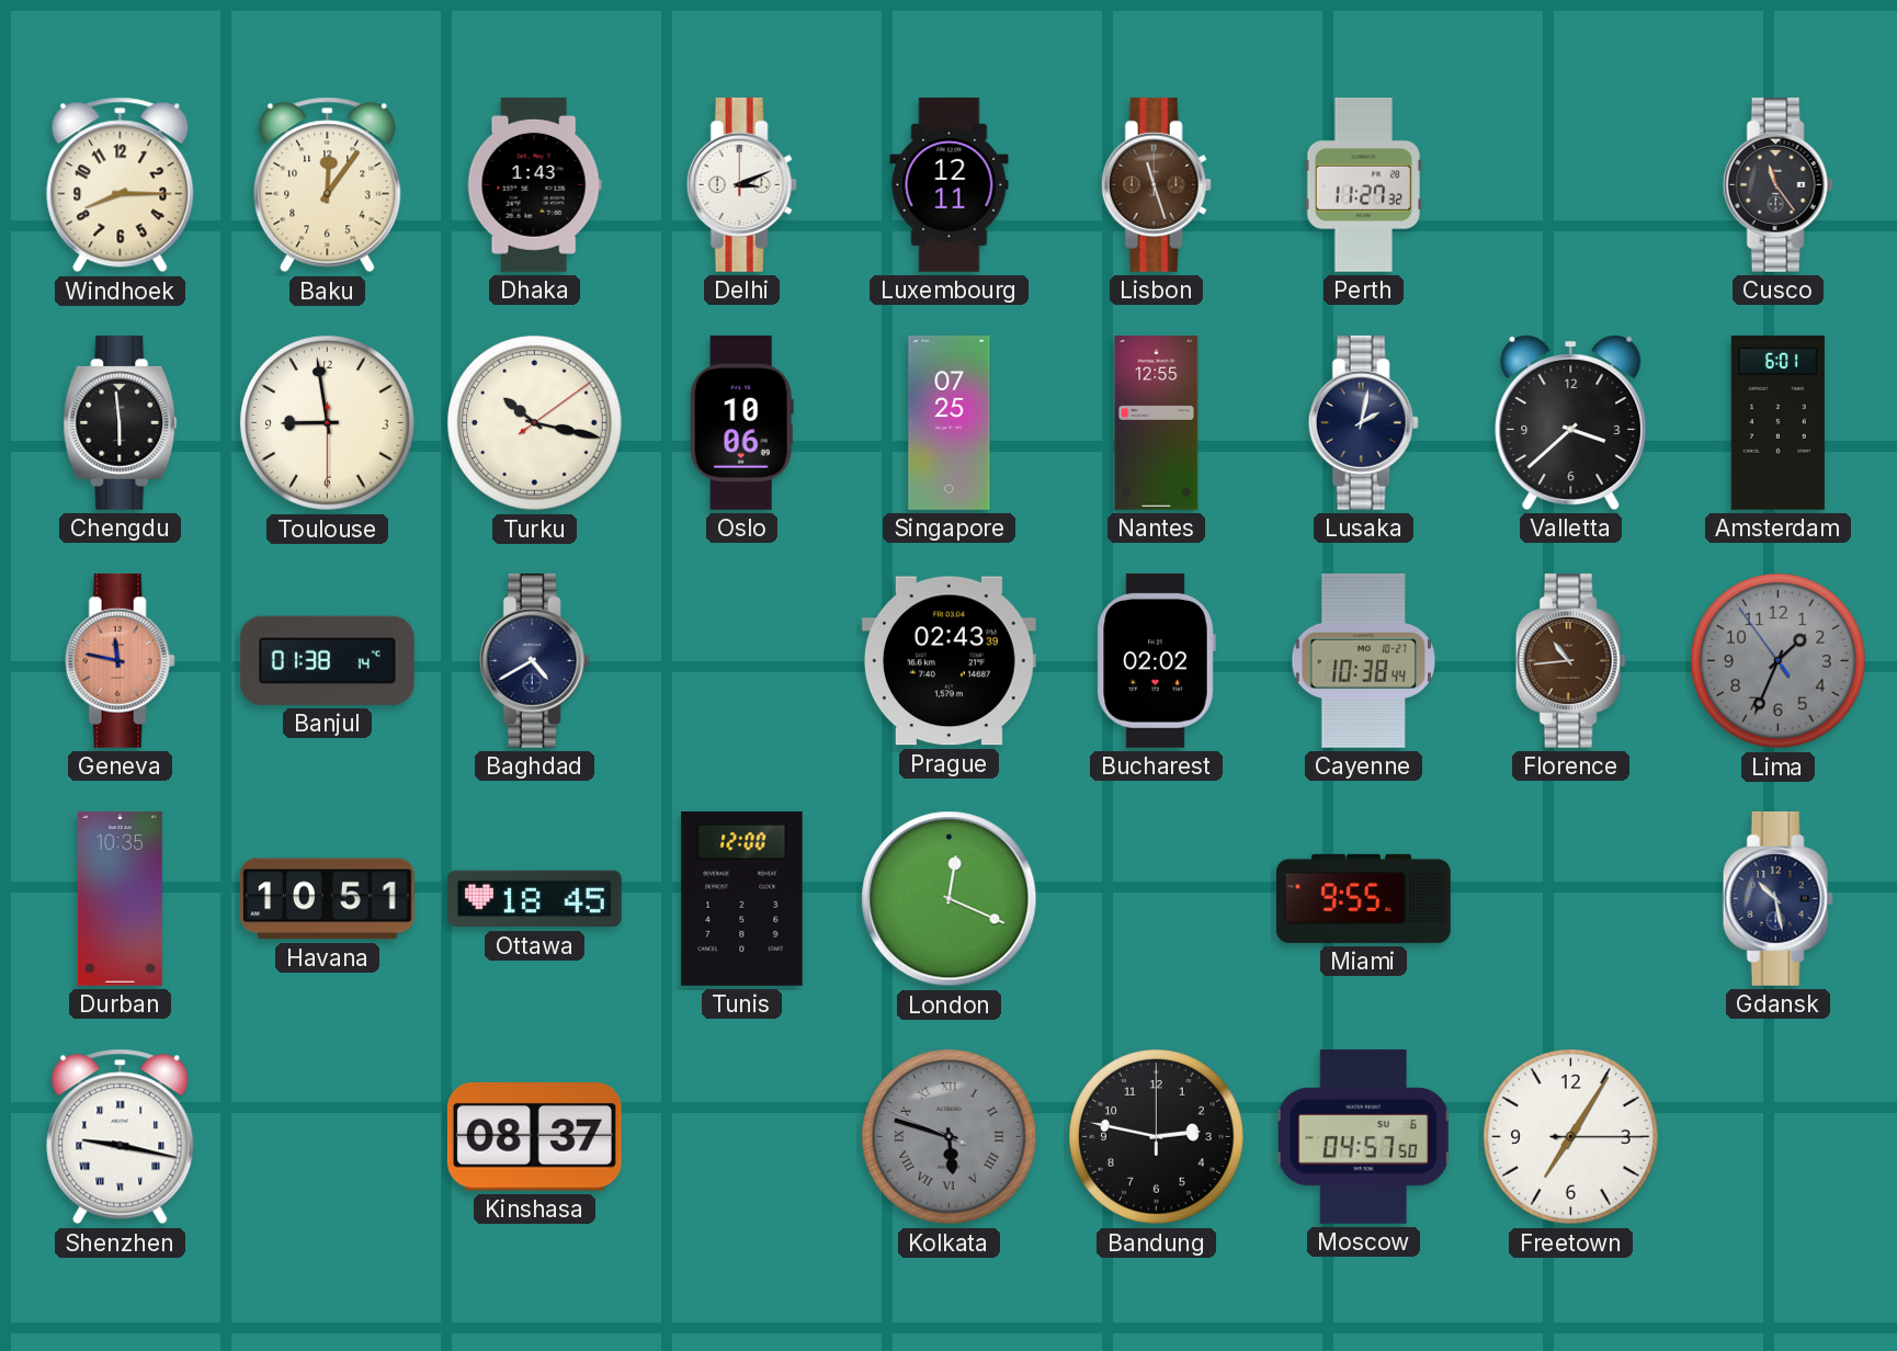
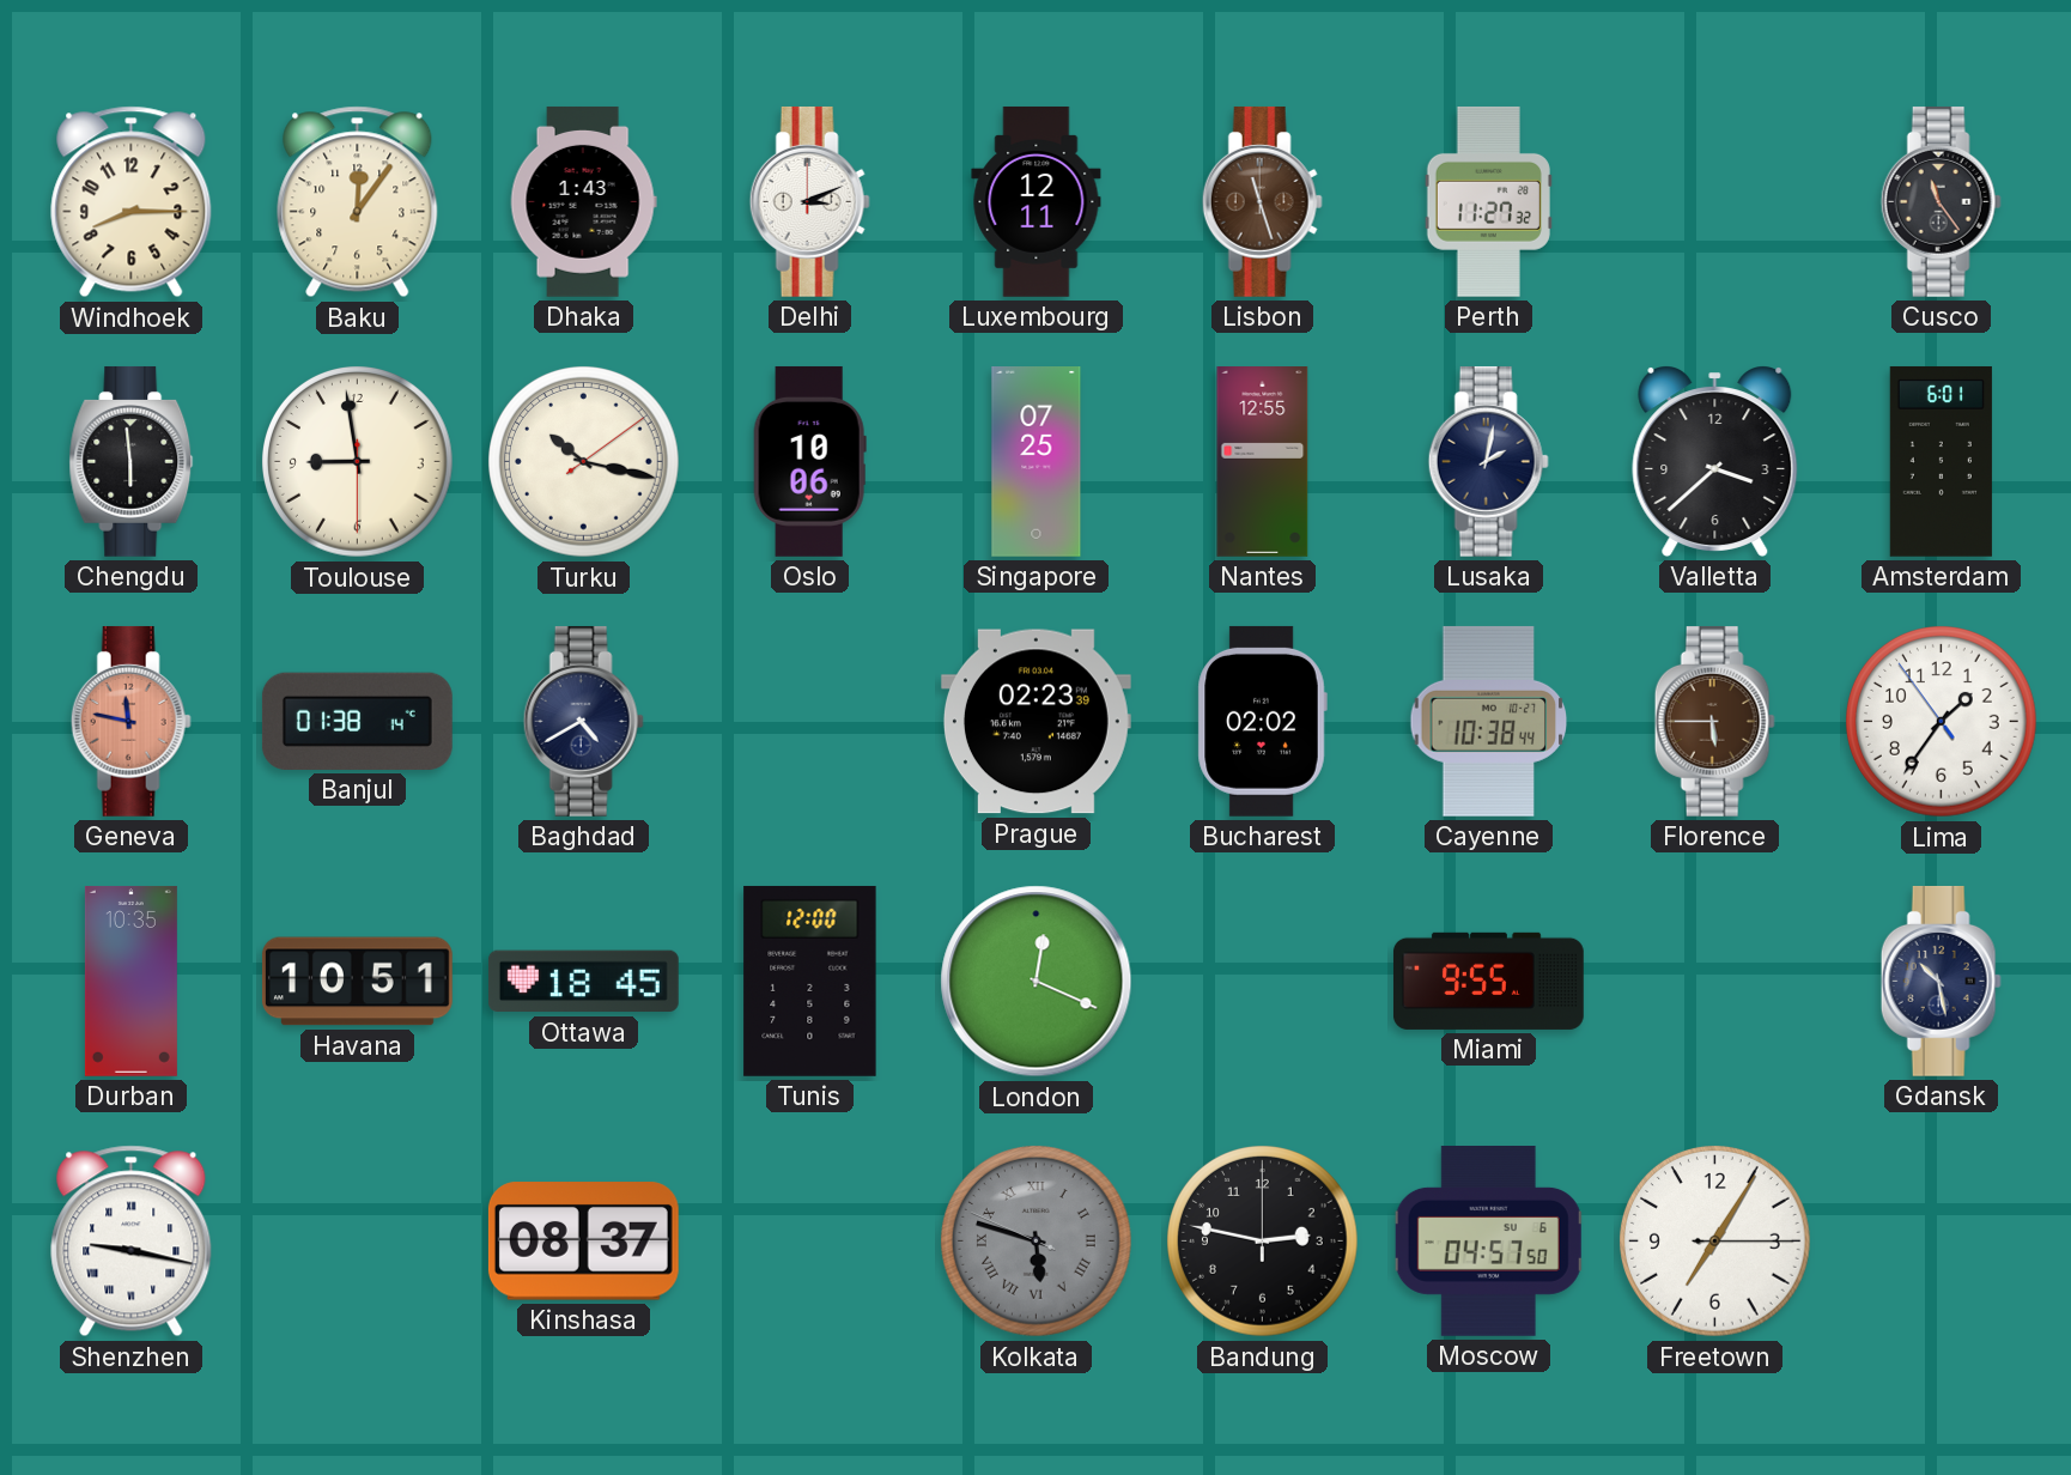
Prague: 02:43 -> 02:23
Florence: 10:44 -> 5:45
Lima: 1:33 -> 1:35
Lima dial: grey -> white
